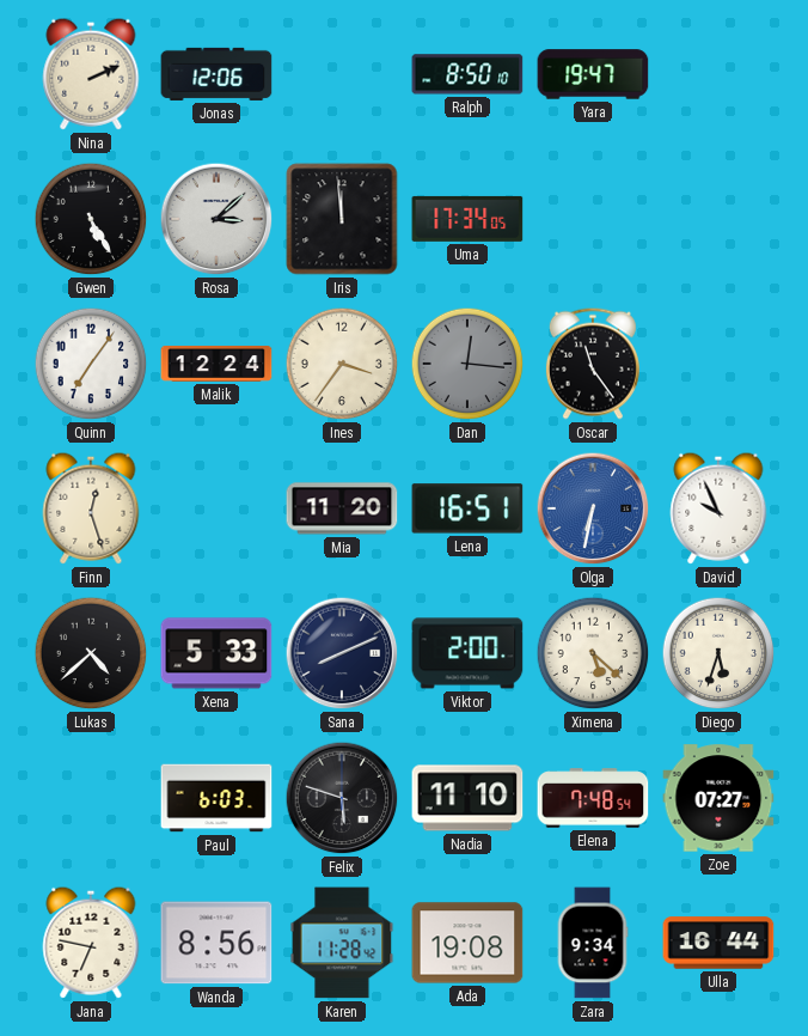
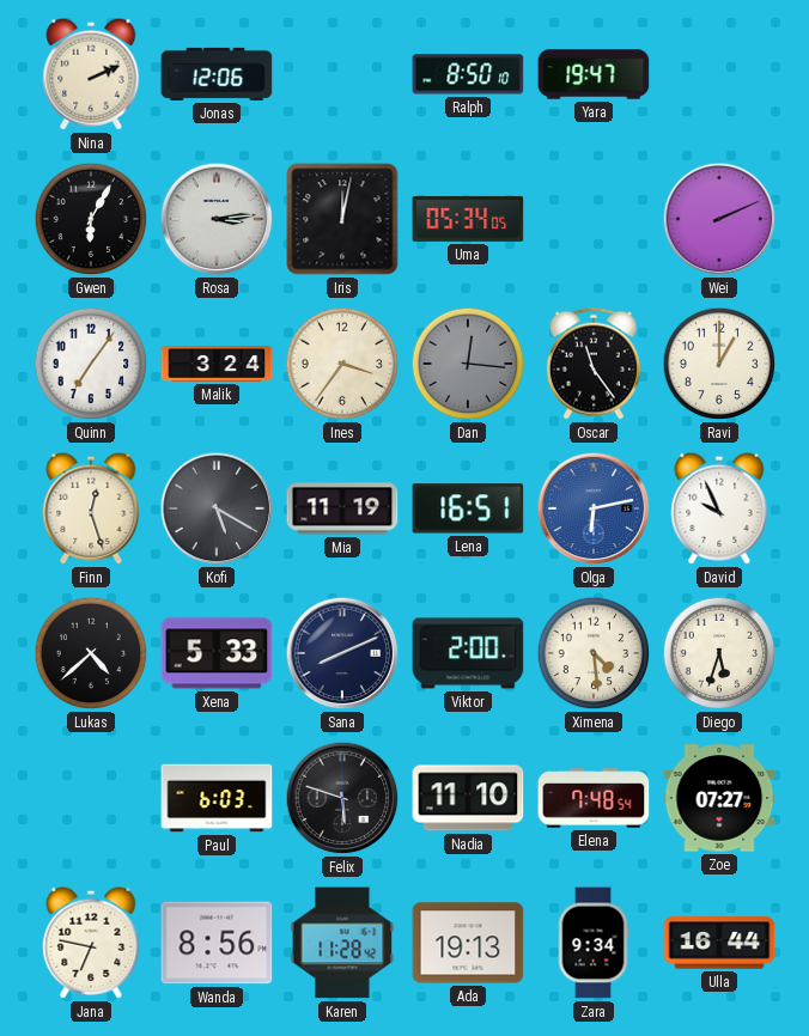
Gwen: 5:25 -> 6:05
Rosa: 3:08 -> 3:14
Iris: 11:59 -> 12:02
Uma: 17:34 -> 05:34
Wei: none -> 2:11
Malik: 12:24 -> 3:24
Ravi: none -> 1:00
Kofi: none -> 5:20
Mia: 11:20 -> 11:19
Olga: 6:32 -> 6:13
Ximena: 5:22 -> 4:29
Ada: 19:08 -> 19:13
